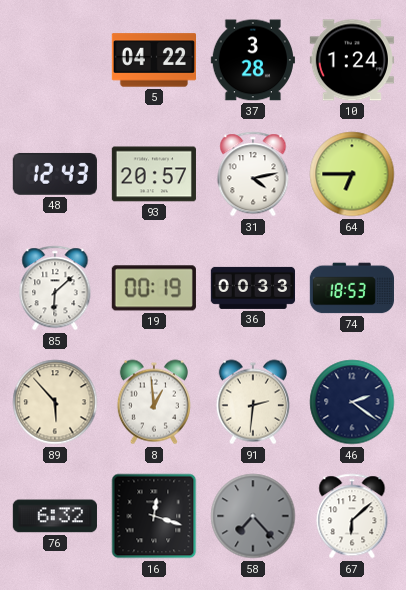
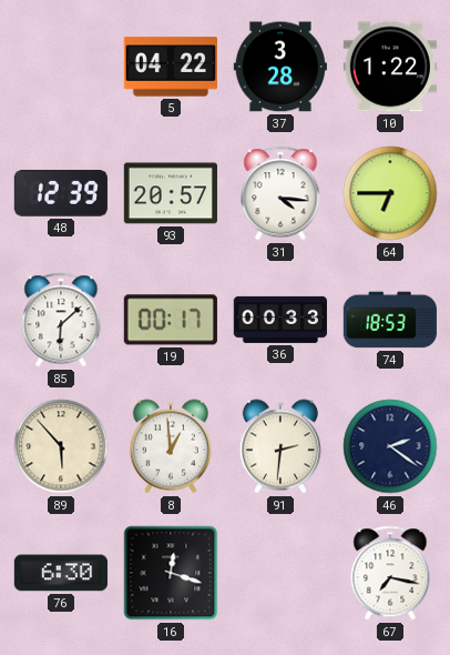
10: 1:24 -> 1:22
48: 12:43 -> 12:39
31: 4:13 -> 4:16
19: 00:19 -> 00:17
76: 6:32 -> 6:30
58: 7:23 -> none
67: 6:08 -> 7:17
